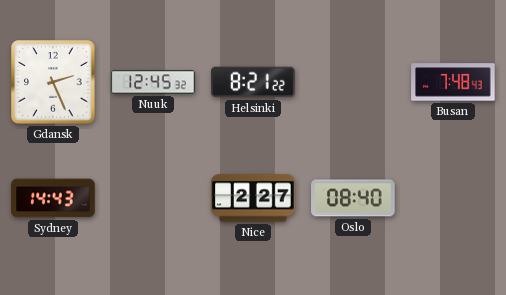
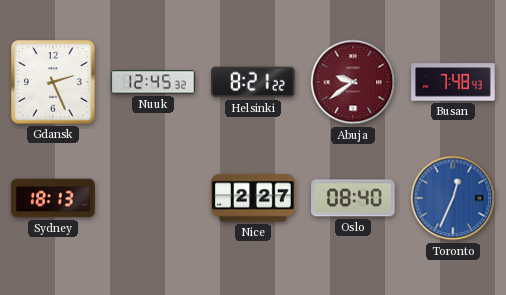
Abuja: none -> 9:39
Sydney: 14:43 -> 18:13
Toronto: none -> 12:34
